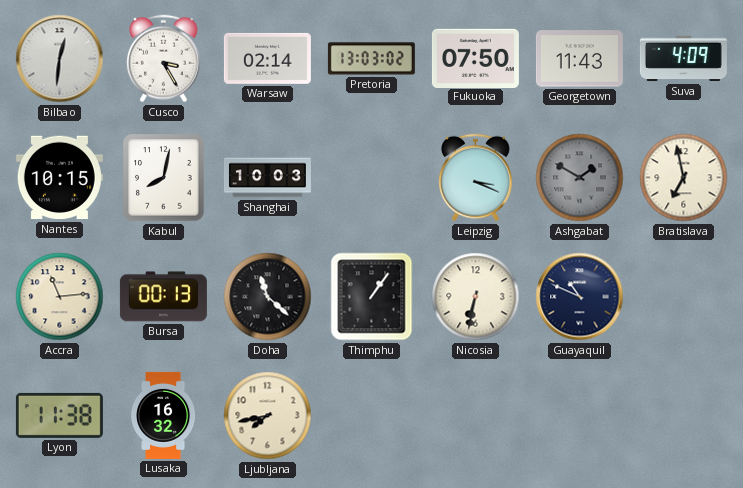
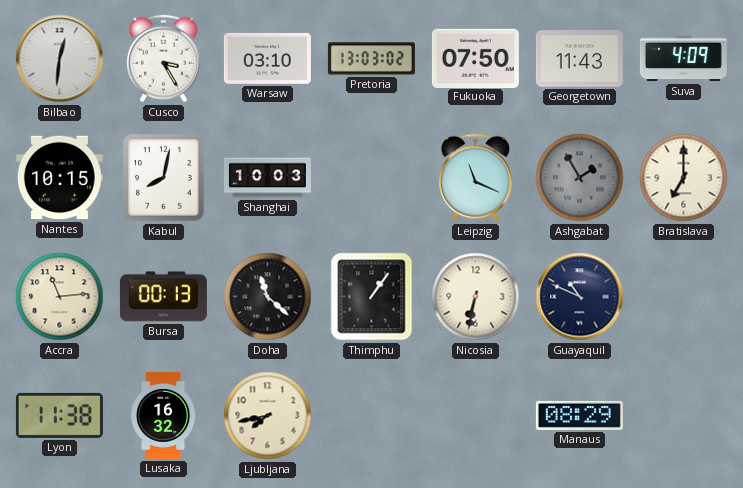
Warsaw: 02:14 -> 03:10
Leipzig: 3:19 -> 11:19
Ashgabat: 1:50 -> 1:55
Bratislava: 6:58 -> 7:00
Manaus: none -> 08:29
